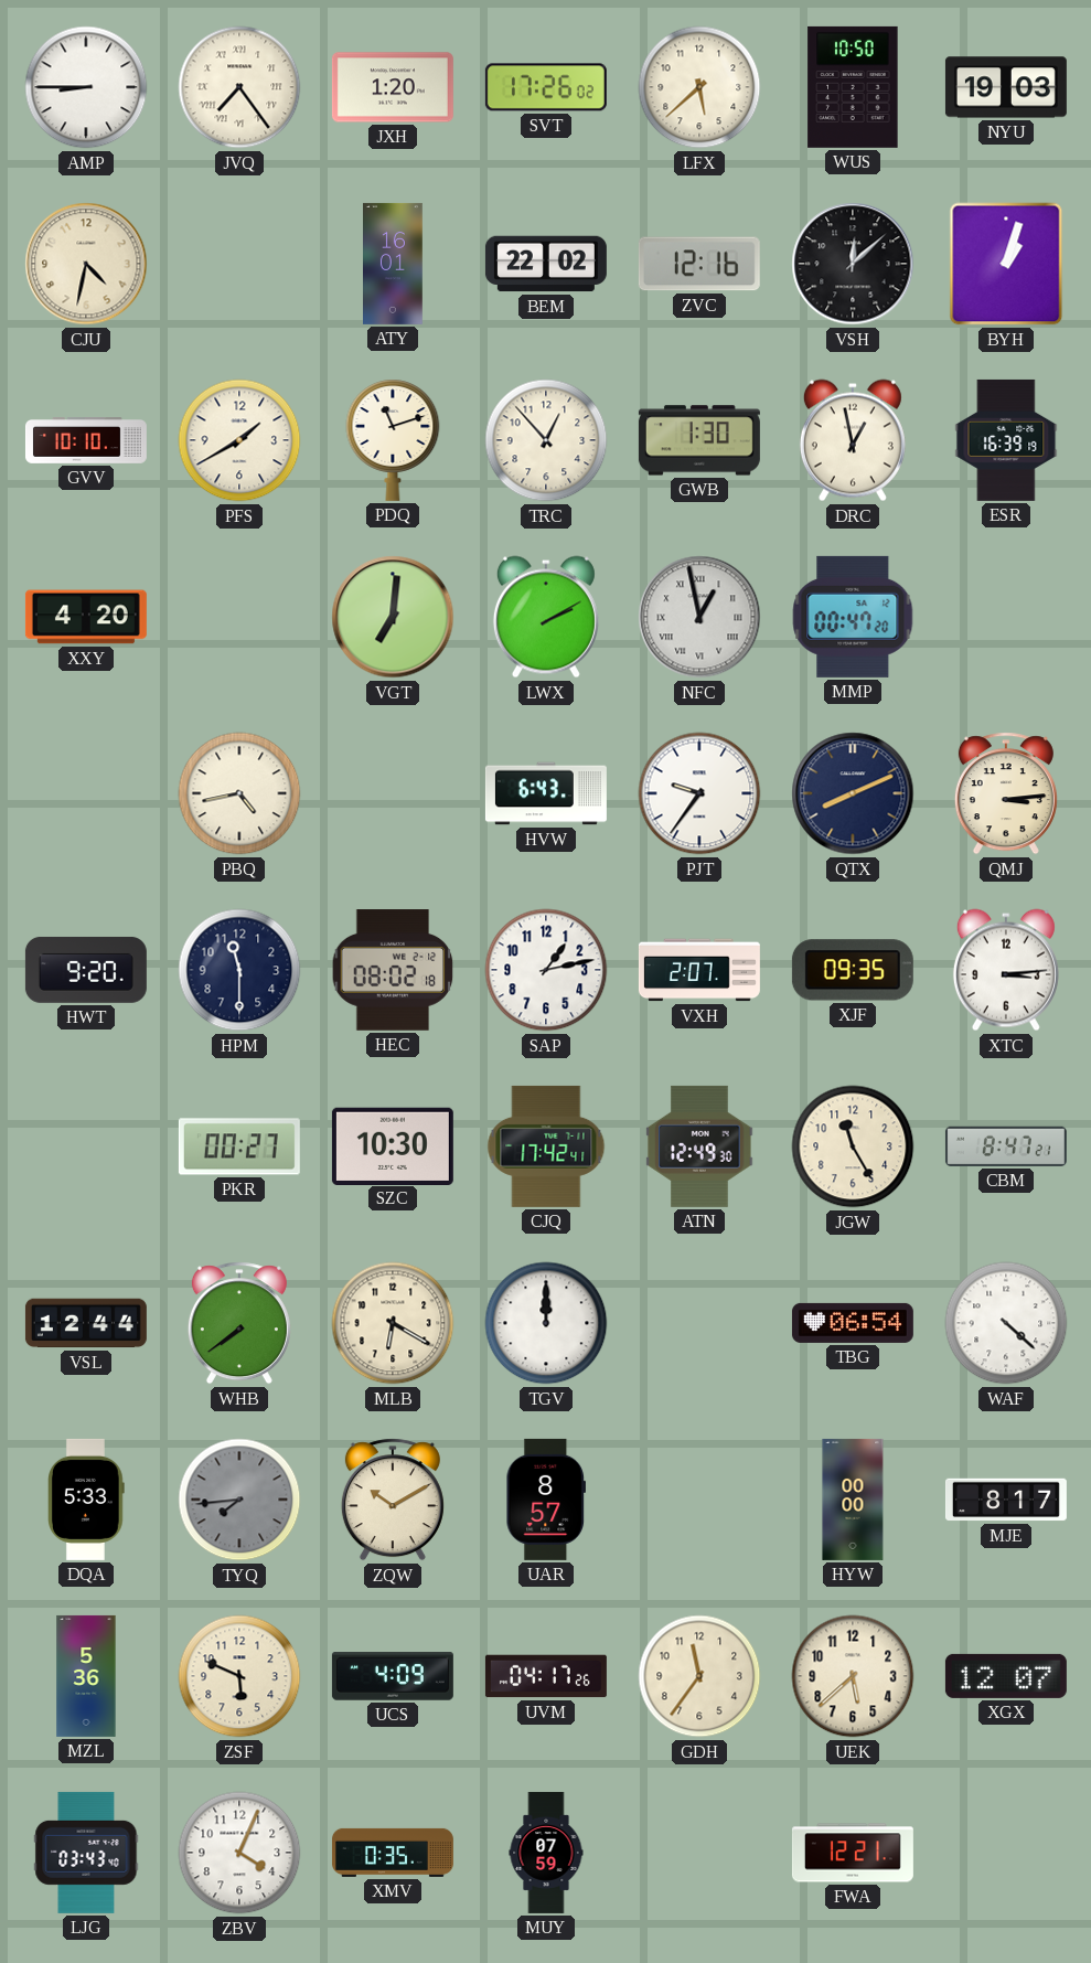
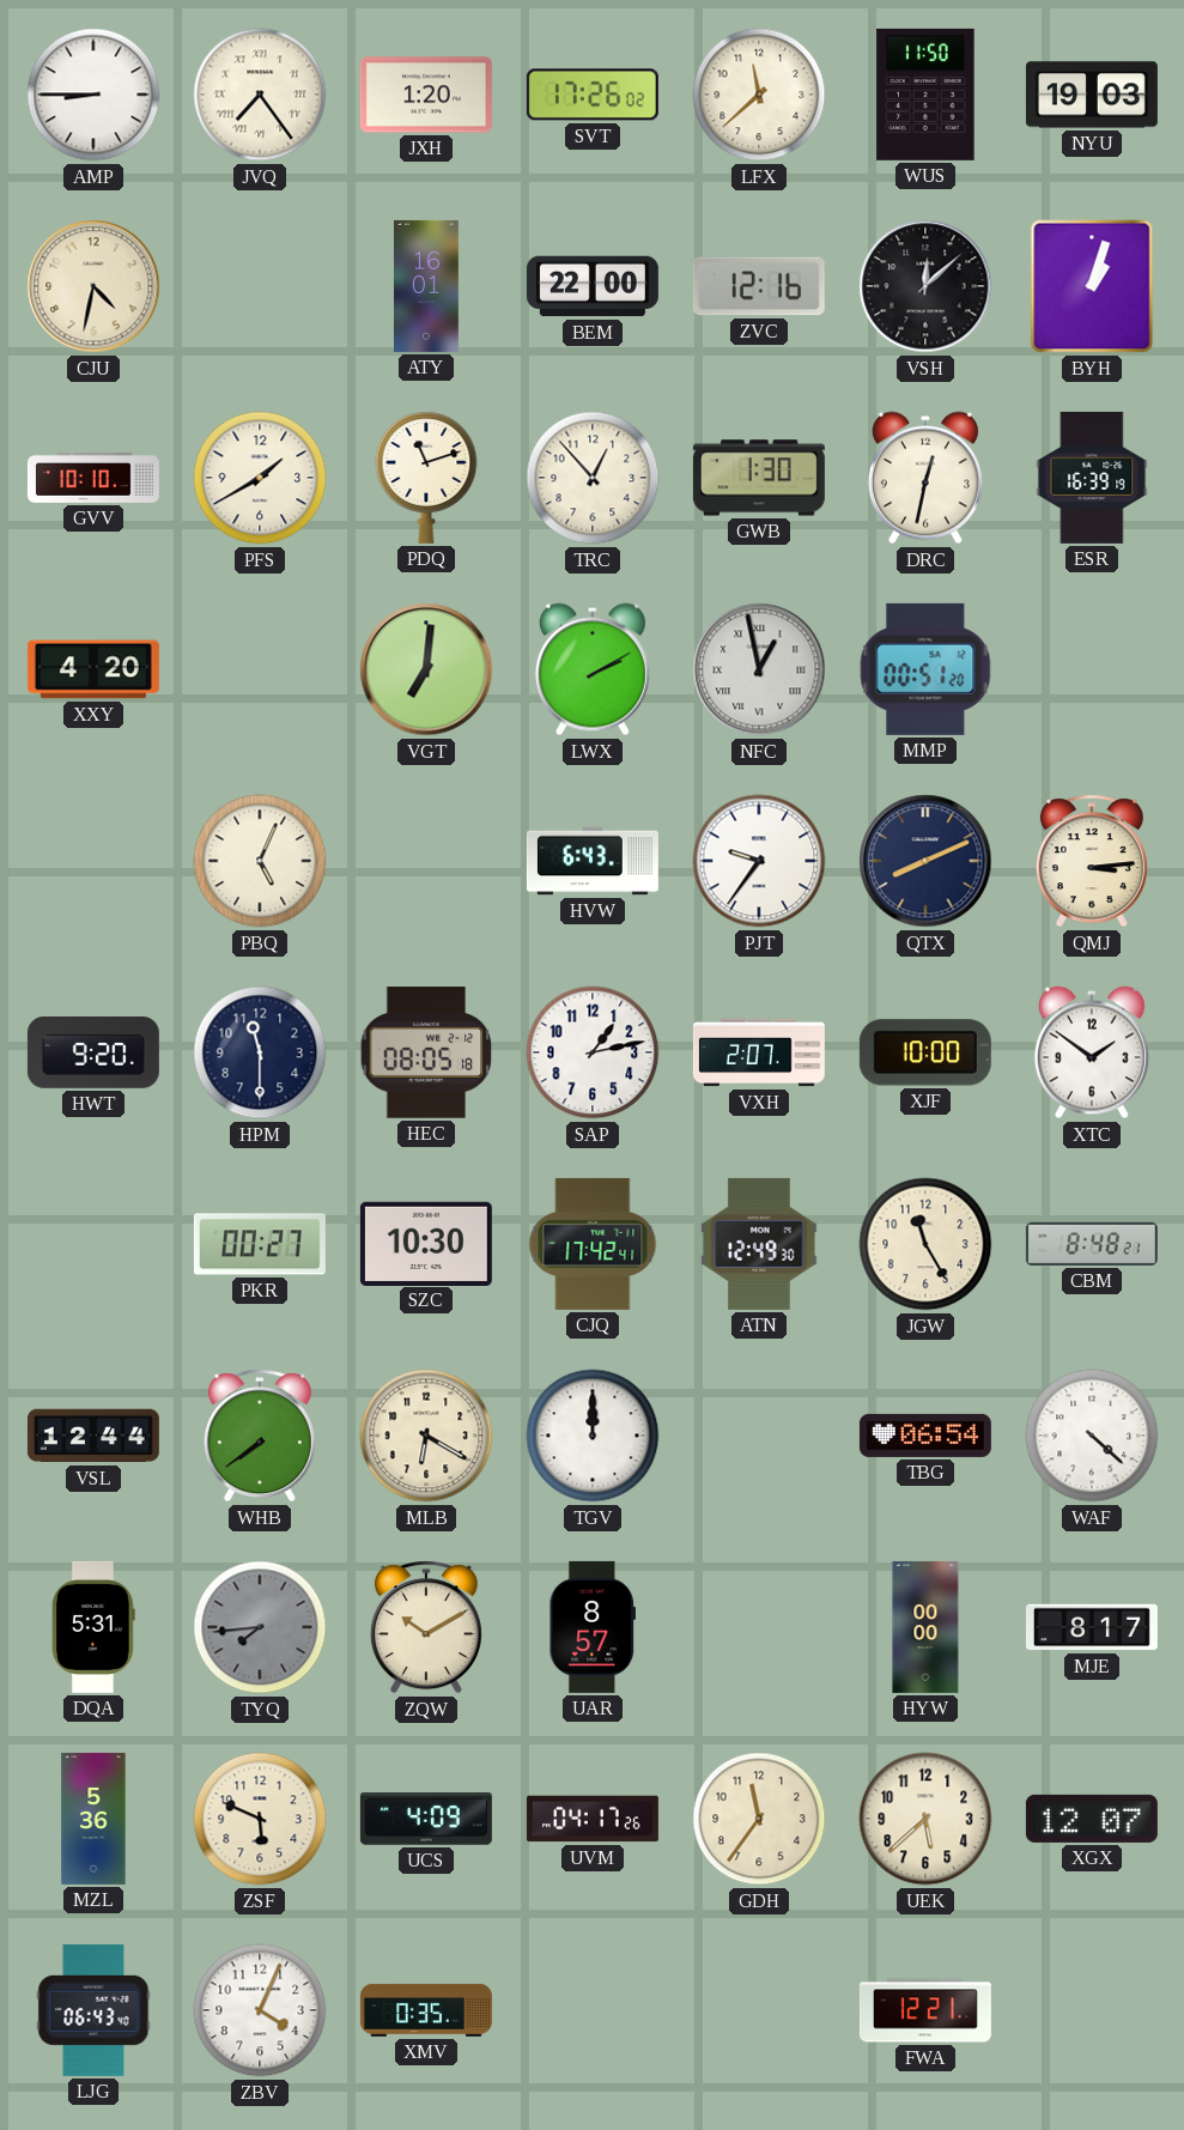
LFX: 5:38 -> 11:38
WUS: 10:50 -> 11:50
BEM: 22:02 -> 22:00
DRC: 12:58 -> 12:32
MMP: 00:47 -> 00:51
PBQ: 4:43 -> 5:04
HEC: 08:02 -> 08:05
XJF: 09:35 -> 10:00
XTC: 3:14 -> 1:51
CBM: 8:47 -> 8:48
DQA: 5:33 -> 5:31
LJG: 03:43 -> 06:43
MUY: 07:59 -> none
